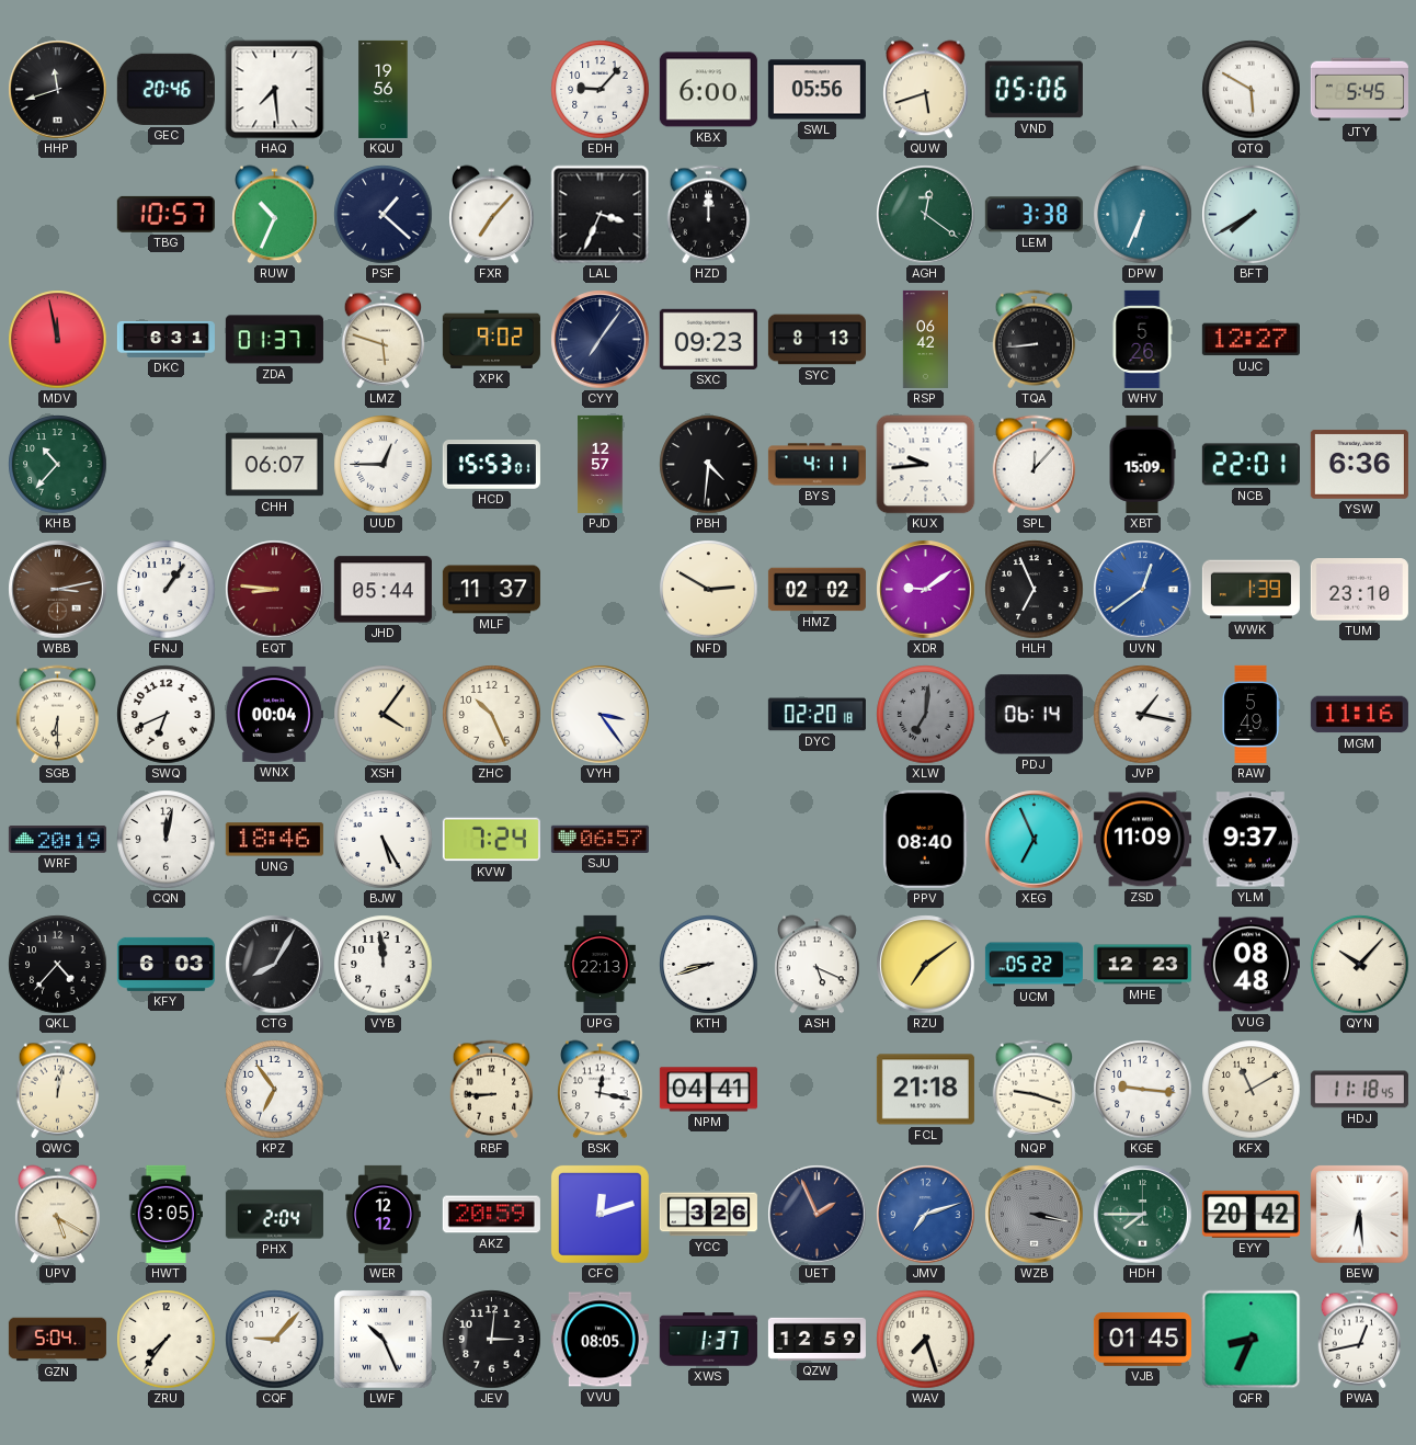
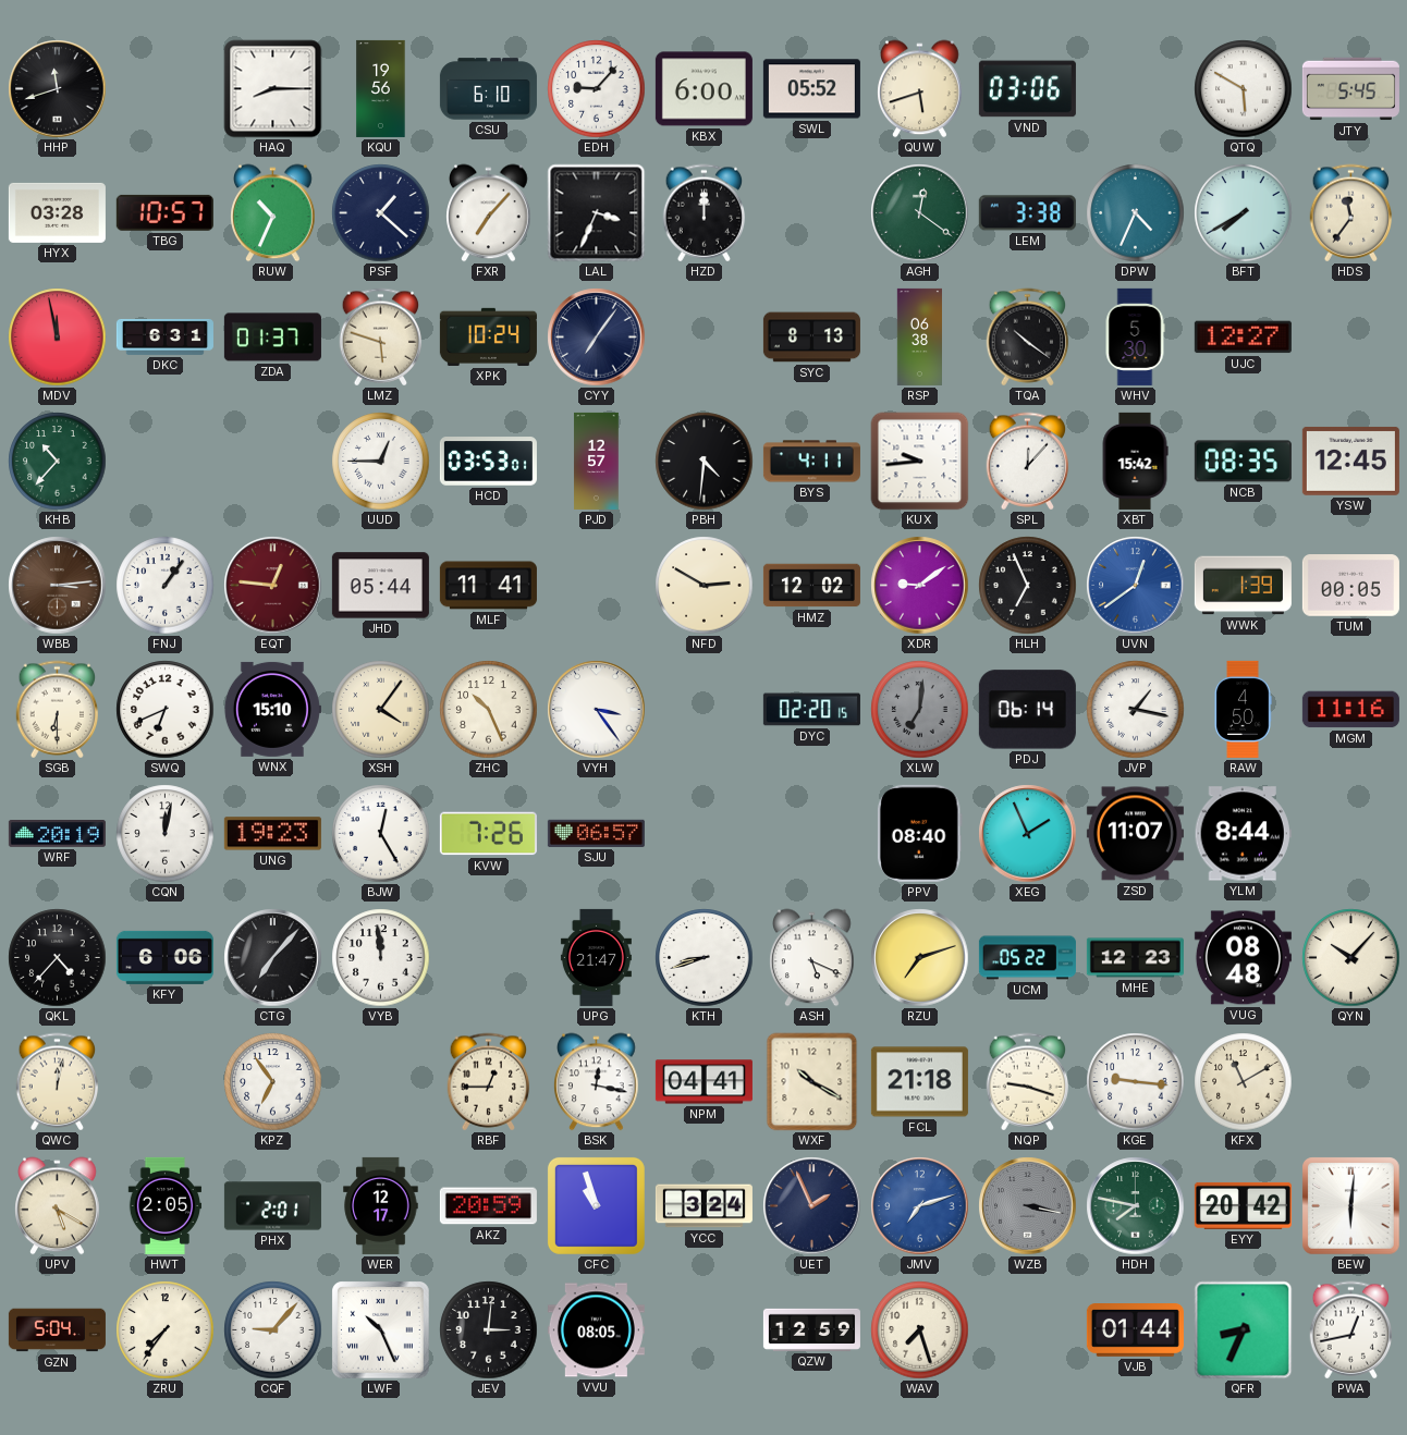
GEC: 20:46 -> none
HAQ: 7:29 -> 8:15
CSU: none -> 6:10
SWL: 05:56 -> 05:52
VND: 05:06 -> 03:06
HYX: none -> 03:28
DPW: 6:34 -> 4:34
HDS: none -> 11:36
XPK: 9:02 -> 10:24
SXC: 09:23 -> none
RSP: 06:42 -> 06:38
TQA: 8:44 -> 10:21
WHV: 5:26 -> 5:30
CHH: 06:07 -> none
HCD: 15:53 -> 03:53
XBT: 15:09 -> 15:42
NCB: 22:01 -> 08:35
YSW: 6:36 -> 12:45
WBB: 3:13 -> 3:14
EQT: 8:46 -> 12:46
MLF: 11:37 -> 11:41
HMZ: 02:02 -> 12:02
TUM: 23:10 -> 00:05
WNX: 00:04 -> 15:10
DYC: 02:20:18 -> 02:20:15
RAW: 5:49 -> 4:50
UNG: 18:46 -> 19:23
BJW: 5:25 -> 12:25
KVW: 7:24 -> 7:26
XEG: 6:56 -> 1:56
ZSD: 11:09 -> 11:07
YLM: 9:37 -> 8:44
KFY: 6:03 -> 6:06
CTG: 8:05 -> 7:07
UPG: 22:13 -> 21:47
RZU: 7:09 -> 7:12
RBF: 8:45 -> 12:45
WXF: none -> 10:20
HDJ: 11:18 -> none
HWT: 3:05 -> 2:05
PHX: 2:04 -> 2:01
WER: 12:12 -> 12:17
CFC: 12:12 -> 10:57
YCC: 3:26 -> 3:24
HDH: 7:45 -> 7:47
BEW: 6:29 -> 6:01
XWS: 1:37 -> none
VJB: 01:45 -> 01:44
